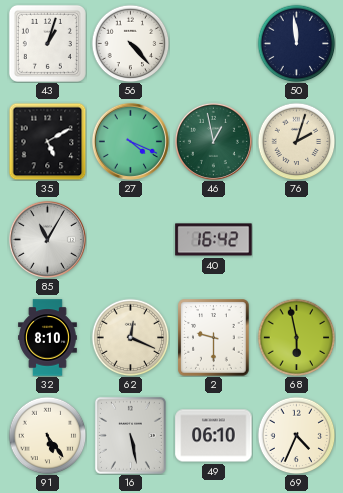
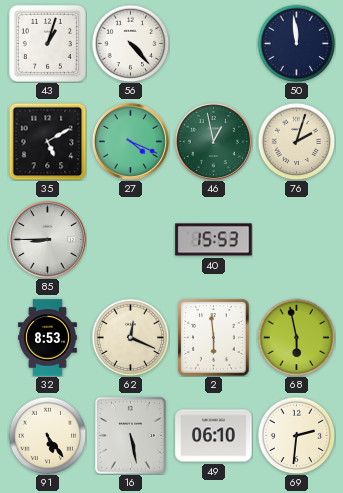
85: 11:05 -> 8:45
40: 16:42 -> 15:53
32: 8:10 -> 8:53
2: 9:30 -> 5:59
69: 4:34 -> 2:31
